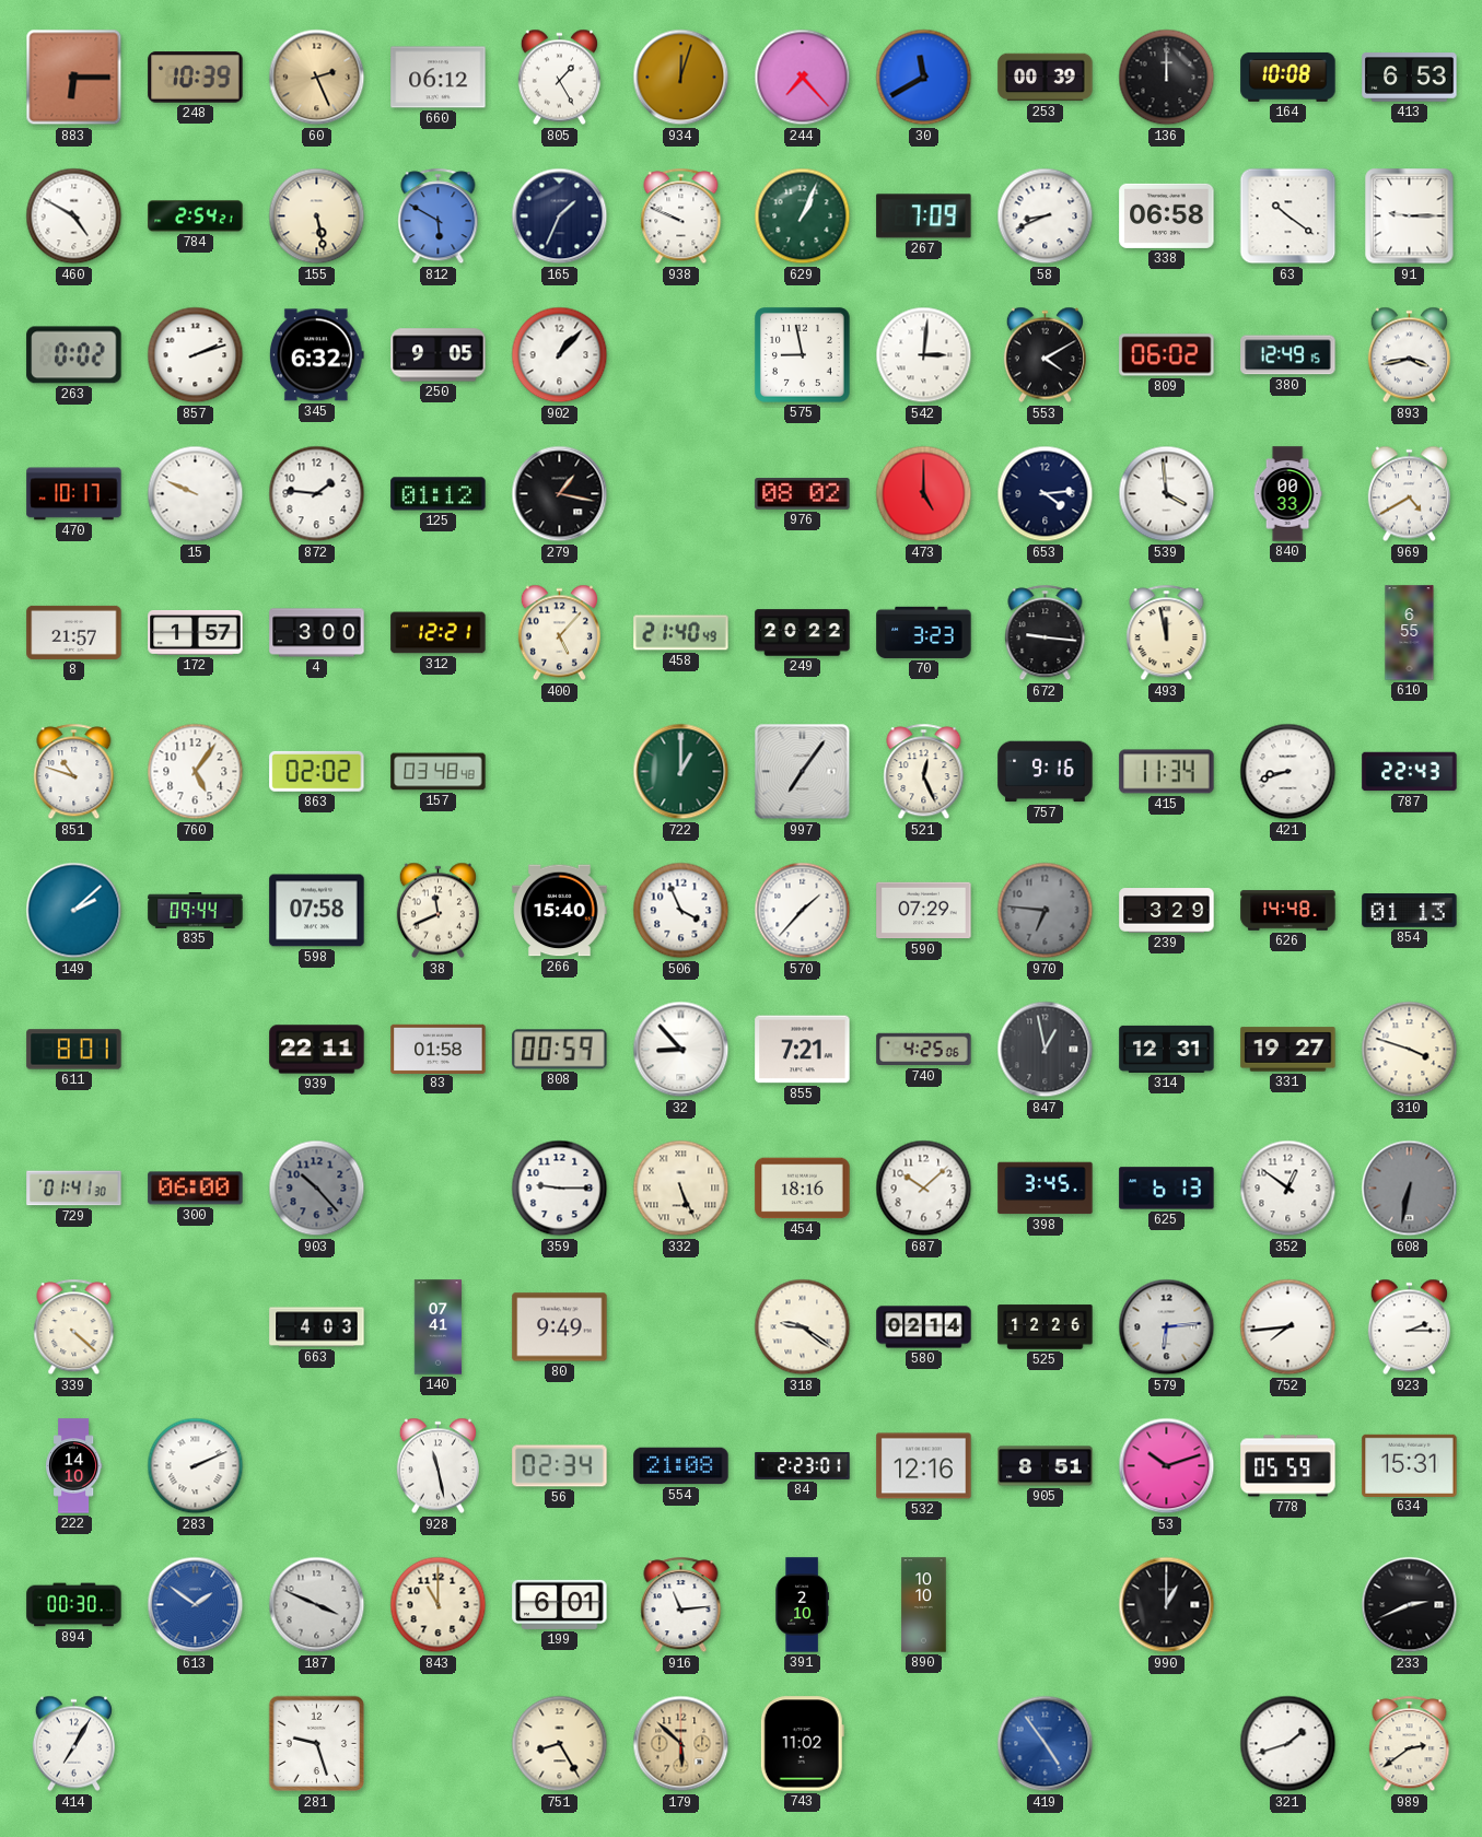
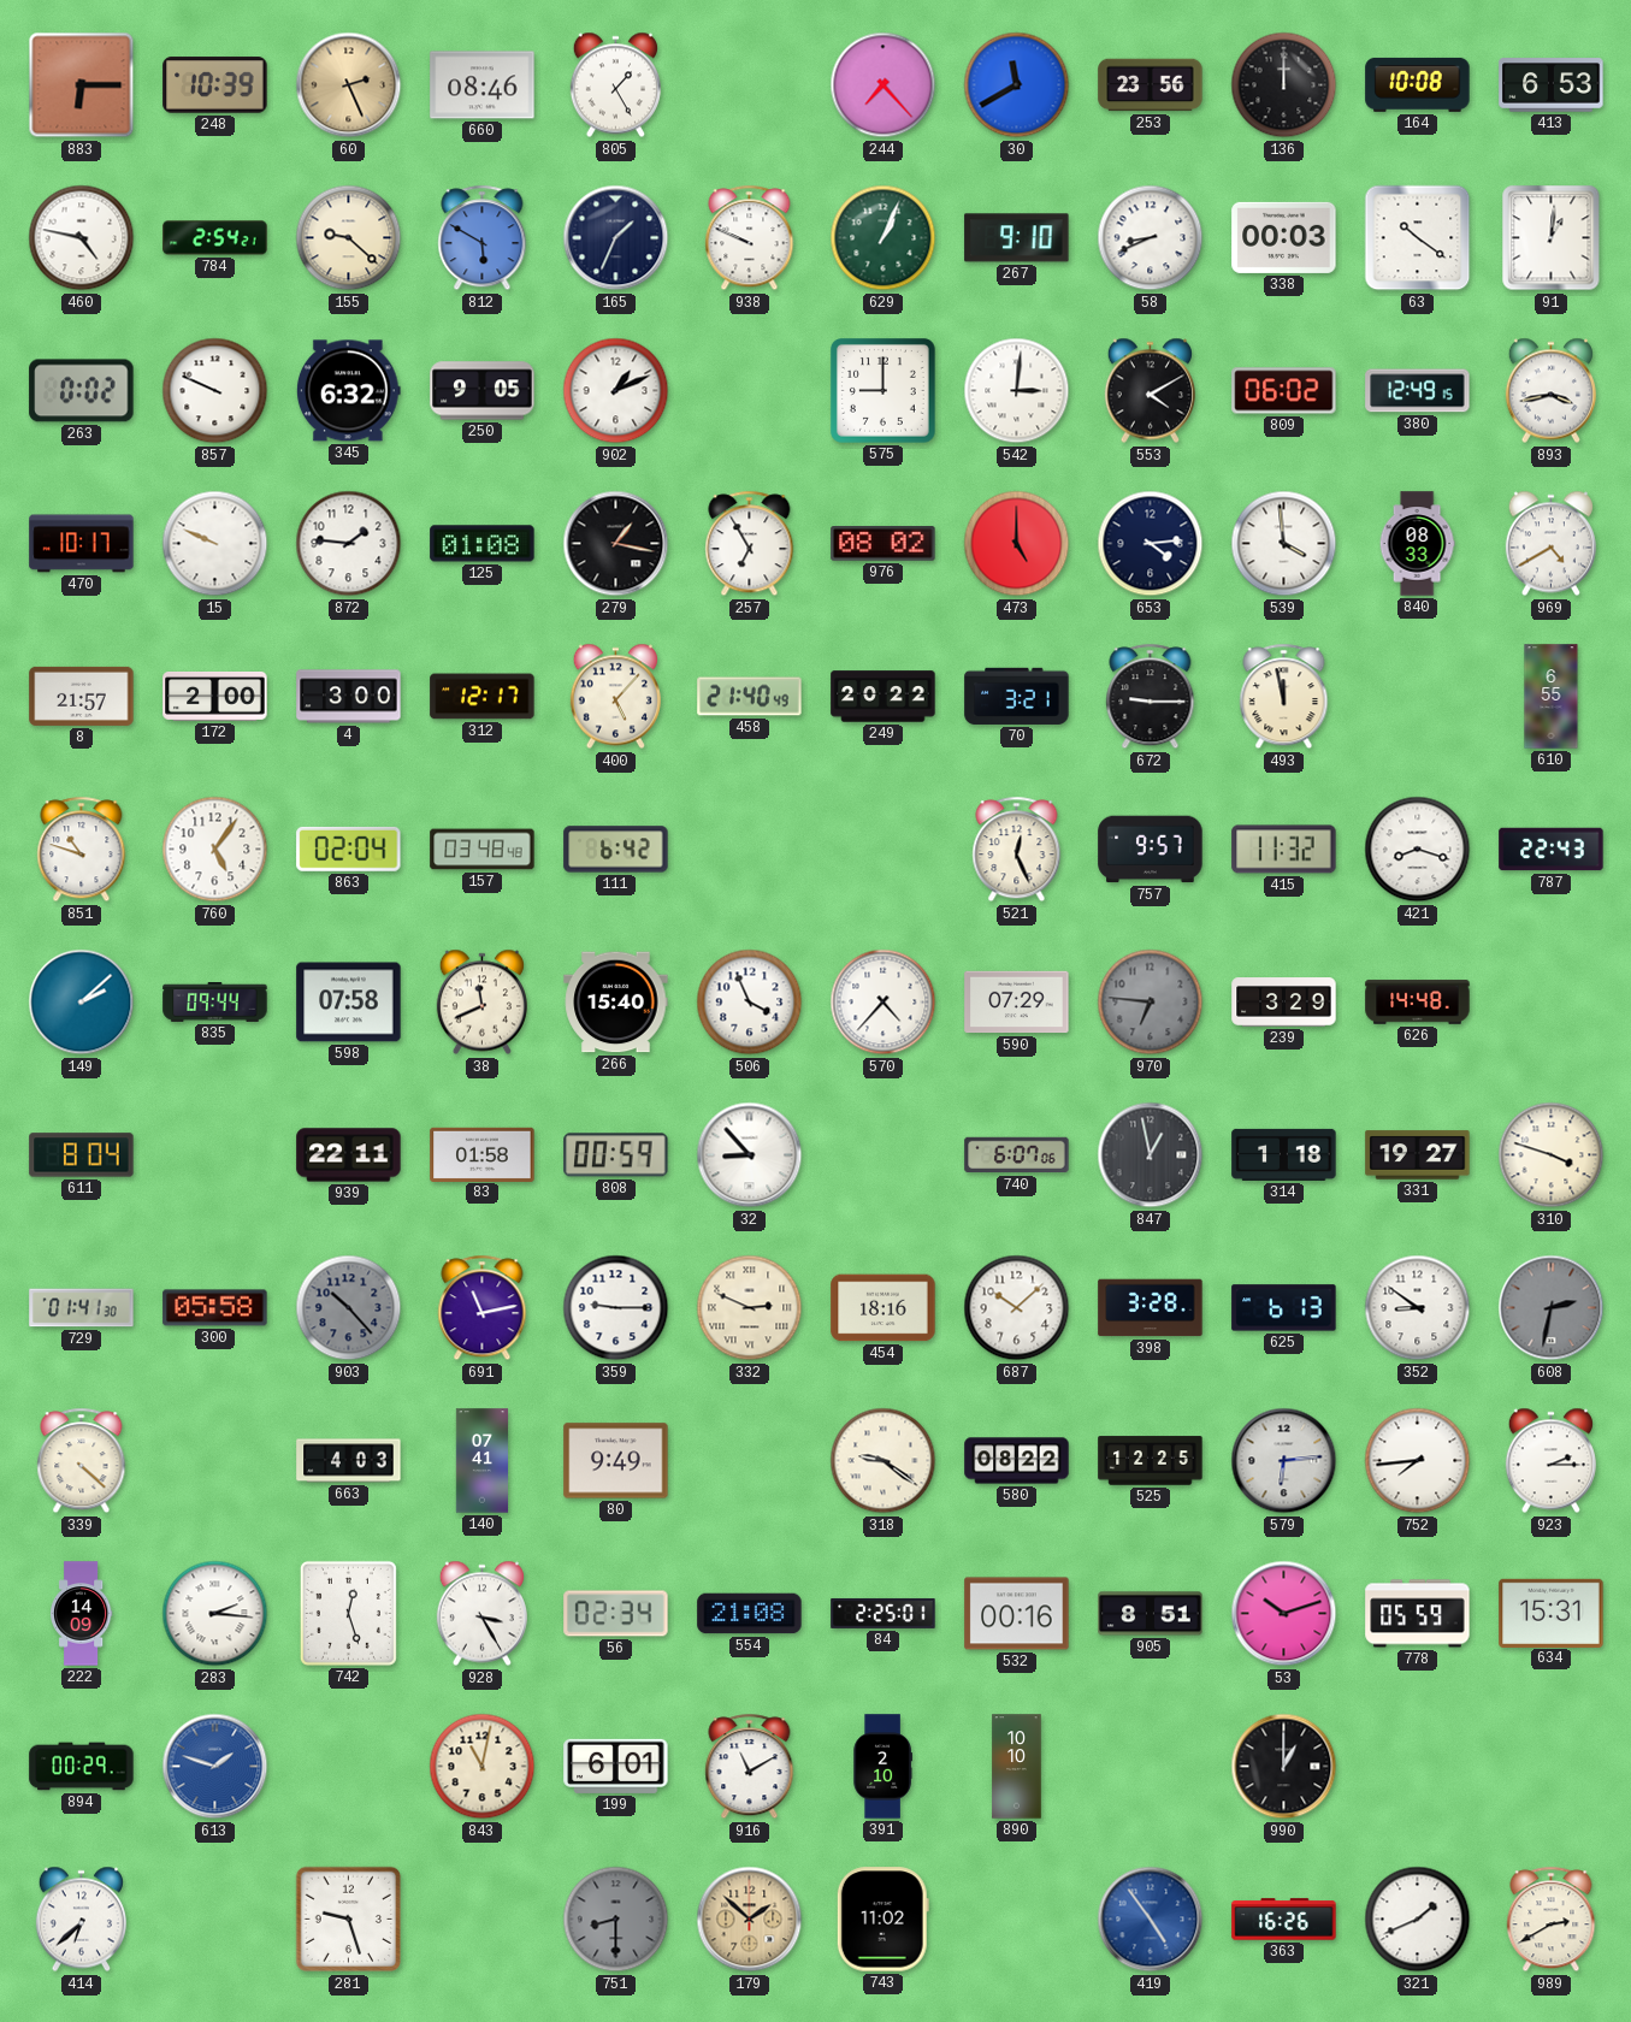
660: 06:12 -> 08:46
934: 12:03 -> none
253: 00:39 -> 23:56
460: 4:50 -> 4:47
155: 5:28 -> 9:22
267: 7:09 -> 9:10
338: 06:58 -> 00:03
91: 9:15 -> 1:01
857: 2:12 -> 9:49
902: 1:07 -> 1:11
575: 8:58 -> 9:00
125: 01:12 -> 01:08
257: none -> 6:55
840: 00:33 -> 08:33
172: 1:57 -> 2:00
312: 12:21 -> 12:17
70: 3:23 -> 3:21
672: 9:16 -> 9:15
863: 02:02 -> 02:04
111: none -> 6:42
722: 1:00 -> none
997: 7:06 -> none
757: 9:16 -> 9:57
415: 11:34 -> 11:32
421: 8:42 -> 8:18
570: 1:37 -> 4:37
854: 01:13 -> none
611: 8:01 -> 8:04
855: 7:21 -> none
740: 4:25 -> 6:07
314: 12:31 -> 1:18
300: 06:00 -> 05:58
691: none -> 11:13
332: 5:26 -> 2:49
398: 3:45 -> 3:28
352: 12:51 -> 8:51
608: 6:32 -> 2:32
580: 02:14 -> 08:22
525: 12:26 -> 12:25
222: 14:10 -> 14:09
283: 2:11 -> 2:16
742: none -> 12:27
928: 11:28 -> 3:25
84: 2:23 -> 2:25
532: 12:16 -> 00:16
894: 00:30 -> 00:29
613: 1:51 -> 1:48
187: 3:49 -> none
843: 11:00 -> 11:02
916: 11:14 -> 11:10
233: 2:41 -> none
414: 7:05 -> 6:38
751: 8:25 -> 8:30
751 dial: cream -> grey
179: 5:52 -> 1:52
363: none -> 16:26
321: 1:42 -> 1:41
989: 2:39 -> 2:40
